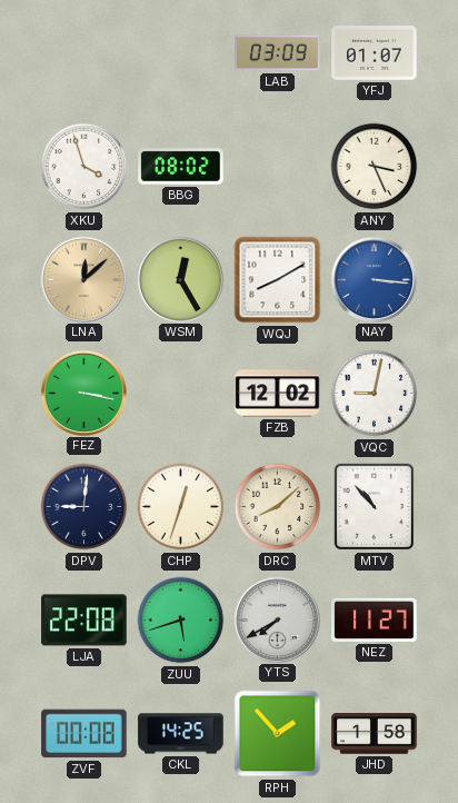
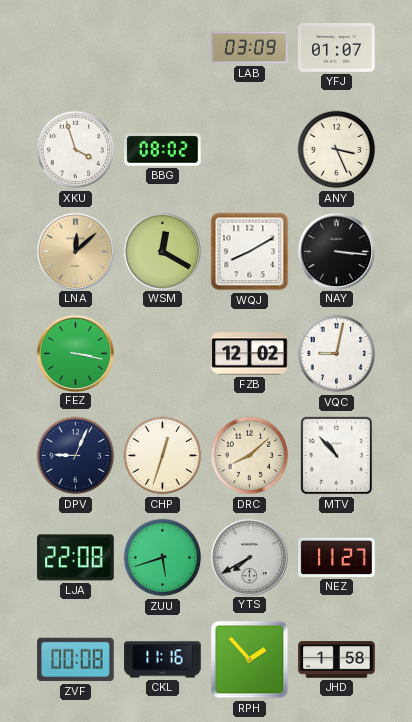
WSM: 12:25 -> 12:20
NAY dial: blue -> black
DPV: 9:01 -> 9:04
CKL: 14:25 -> 11:16
